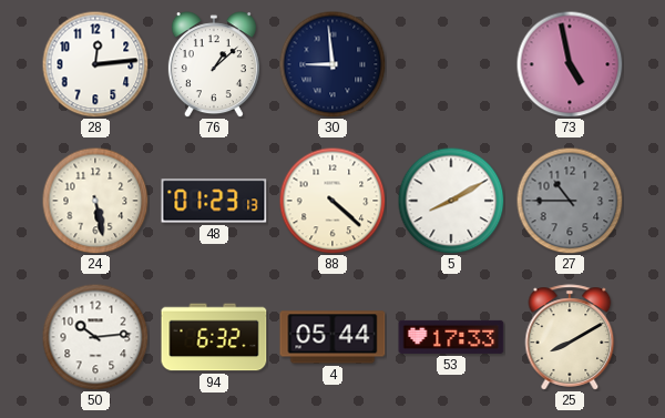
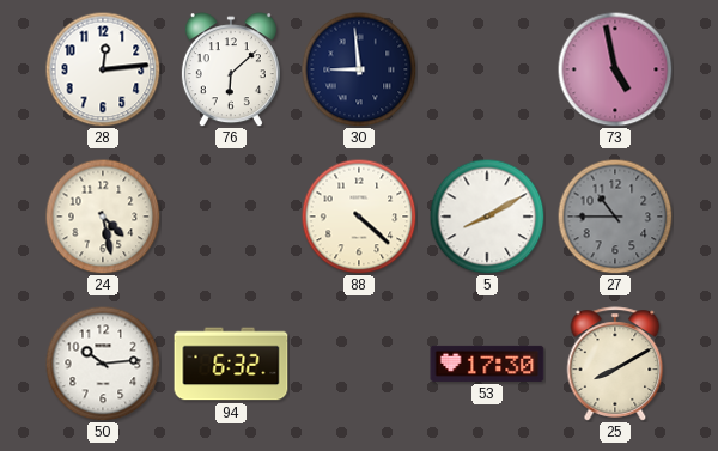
76: 1:08 -> 6:08
24: 5:28 -> 4:28
48: 01:23 -> none
4: 05:44 -> none
53: 17:33 -> 17:30
